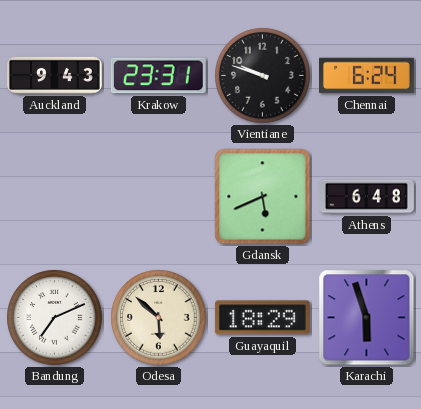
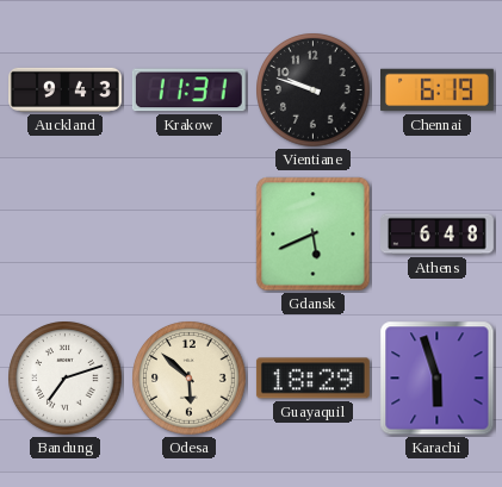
Krakow: 23:31 -> 11:31
Chennai: 6:24 -> 6:19
Bandung: 7:11 -> 7:12
